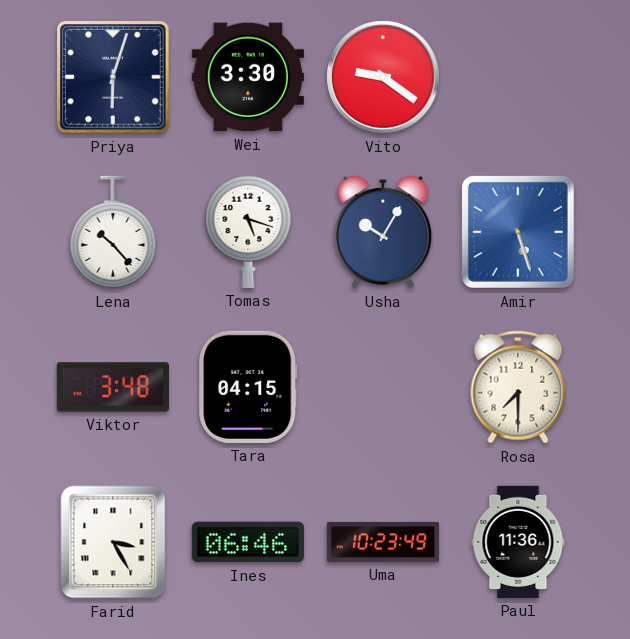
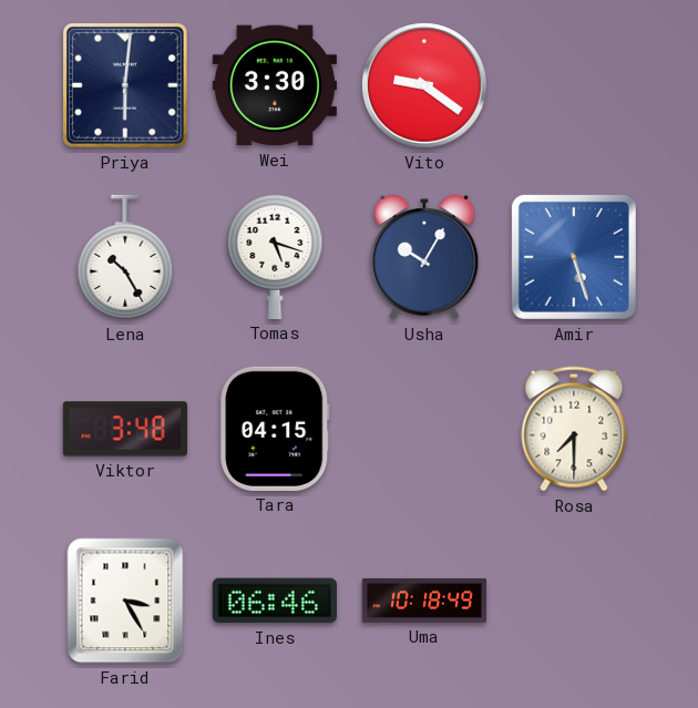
Priya: 6:03 -> 6:01
Lena: 10:23 -> 10:25
Uma: 10:23 -> 10:18
Paul: 11:36 -> none
